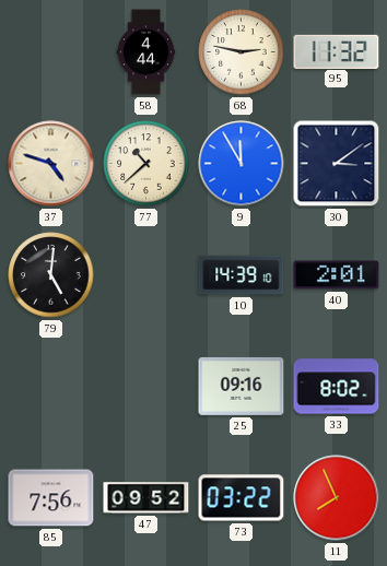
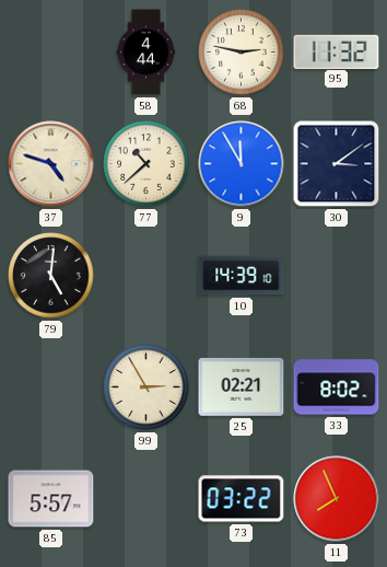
40: 2:01 -> none
99: none -> 2:55
25: 09:16 -> 02:21
85: 7:56 -> 5:57
47: 09:52 -> none
